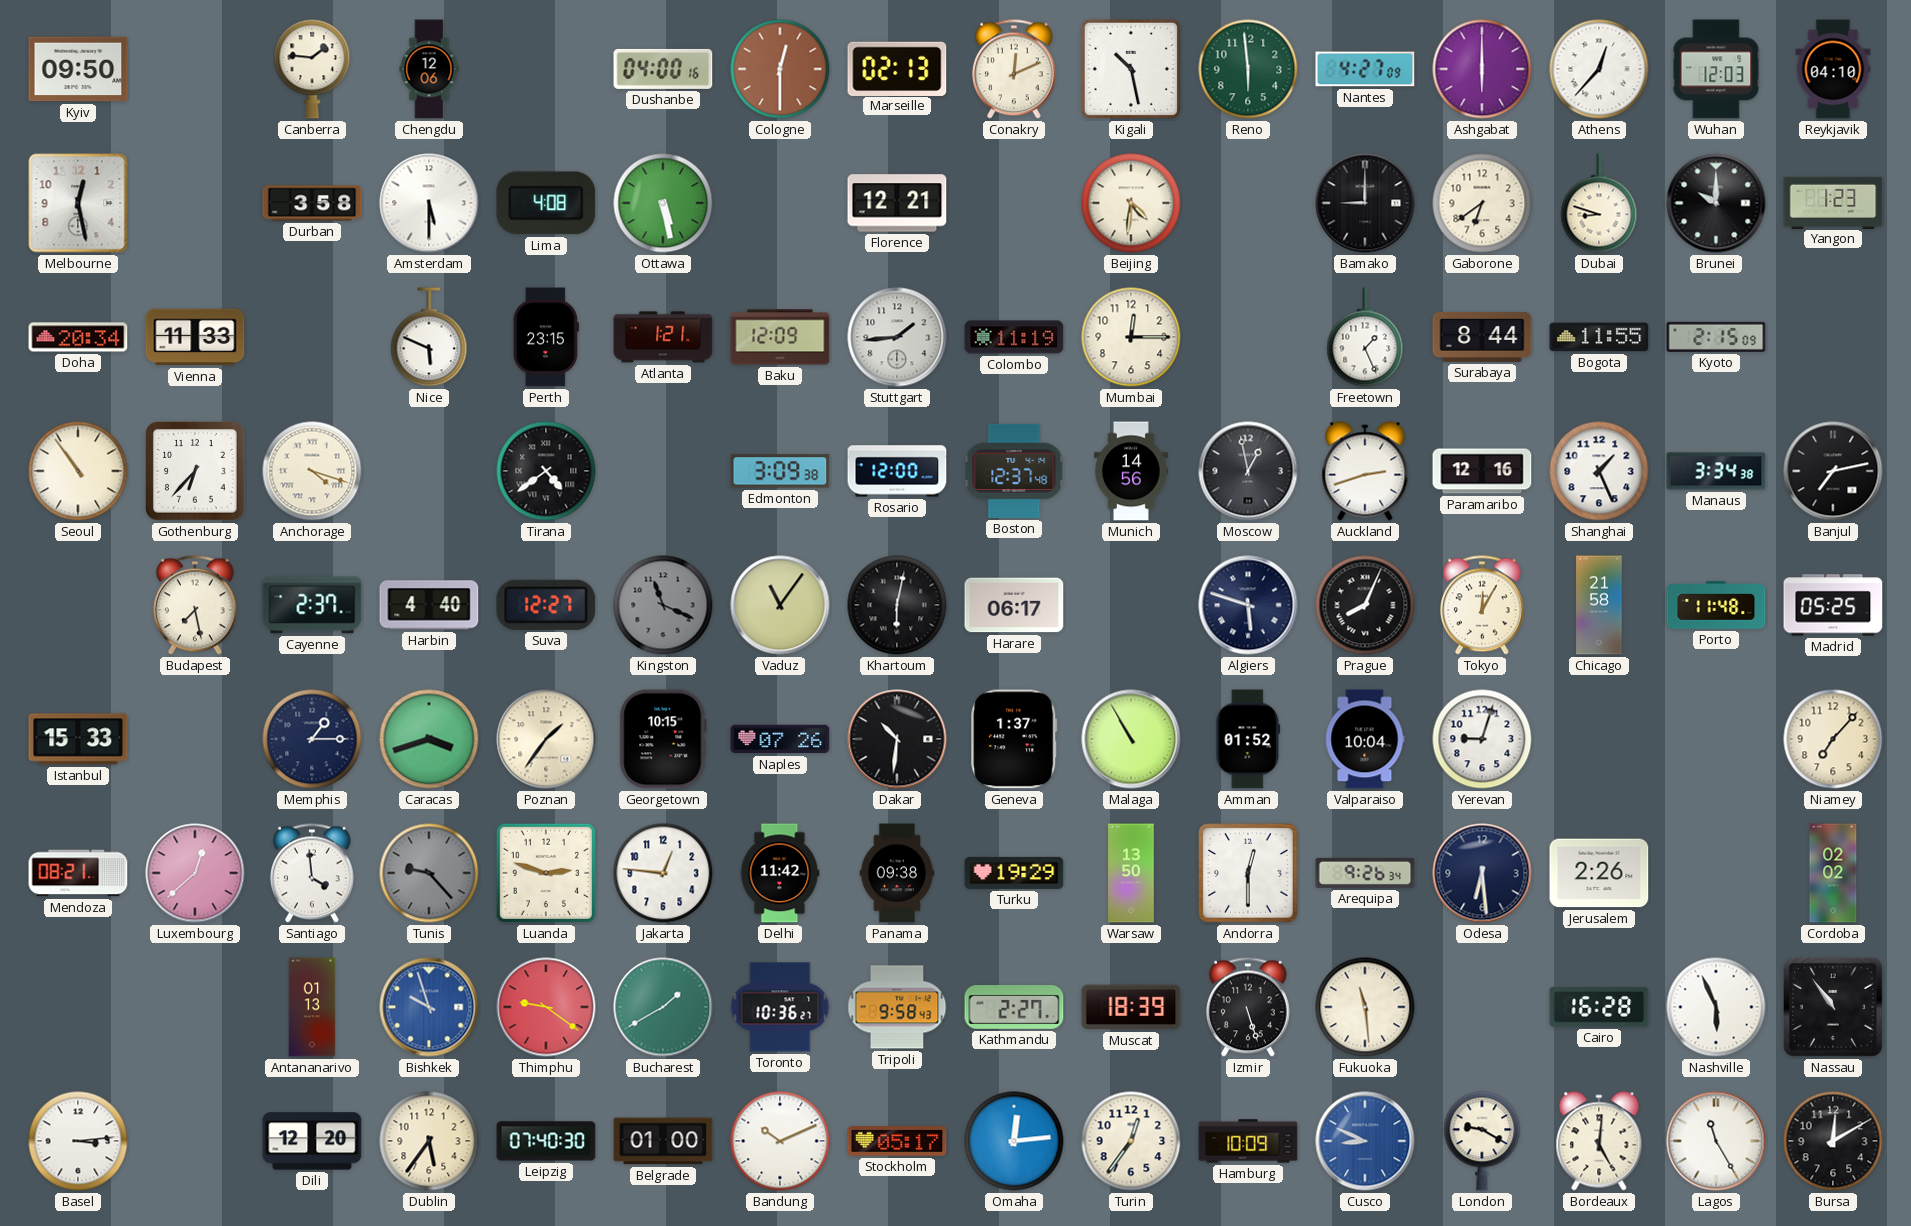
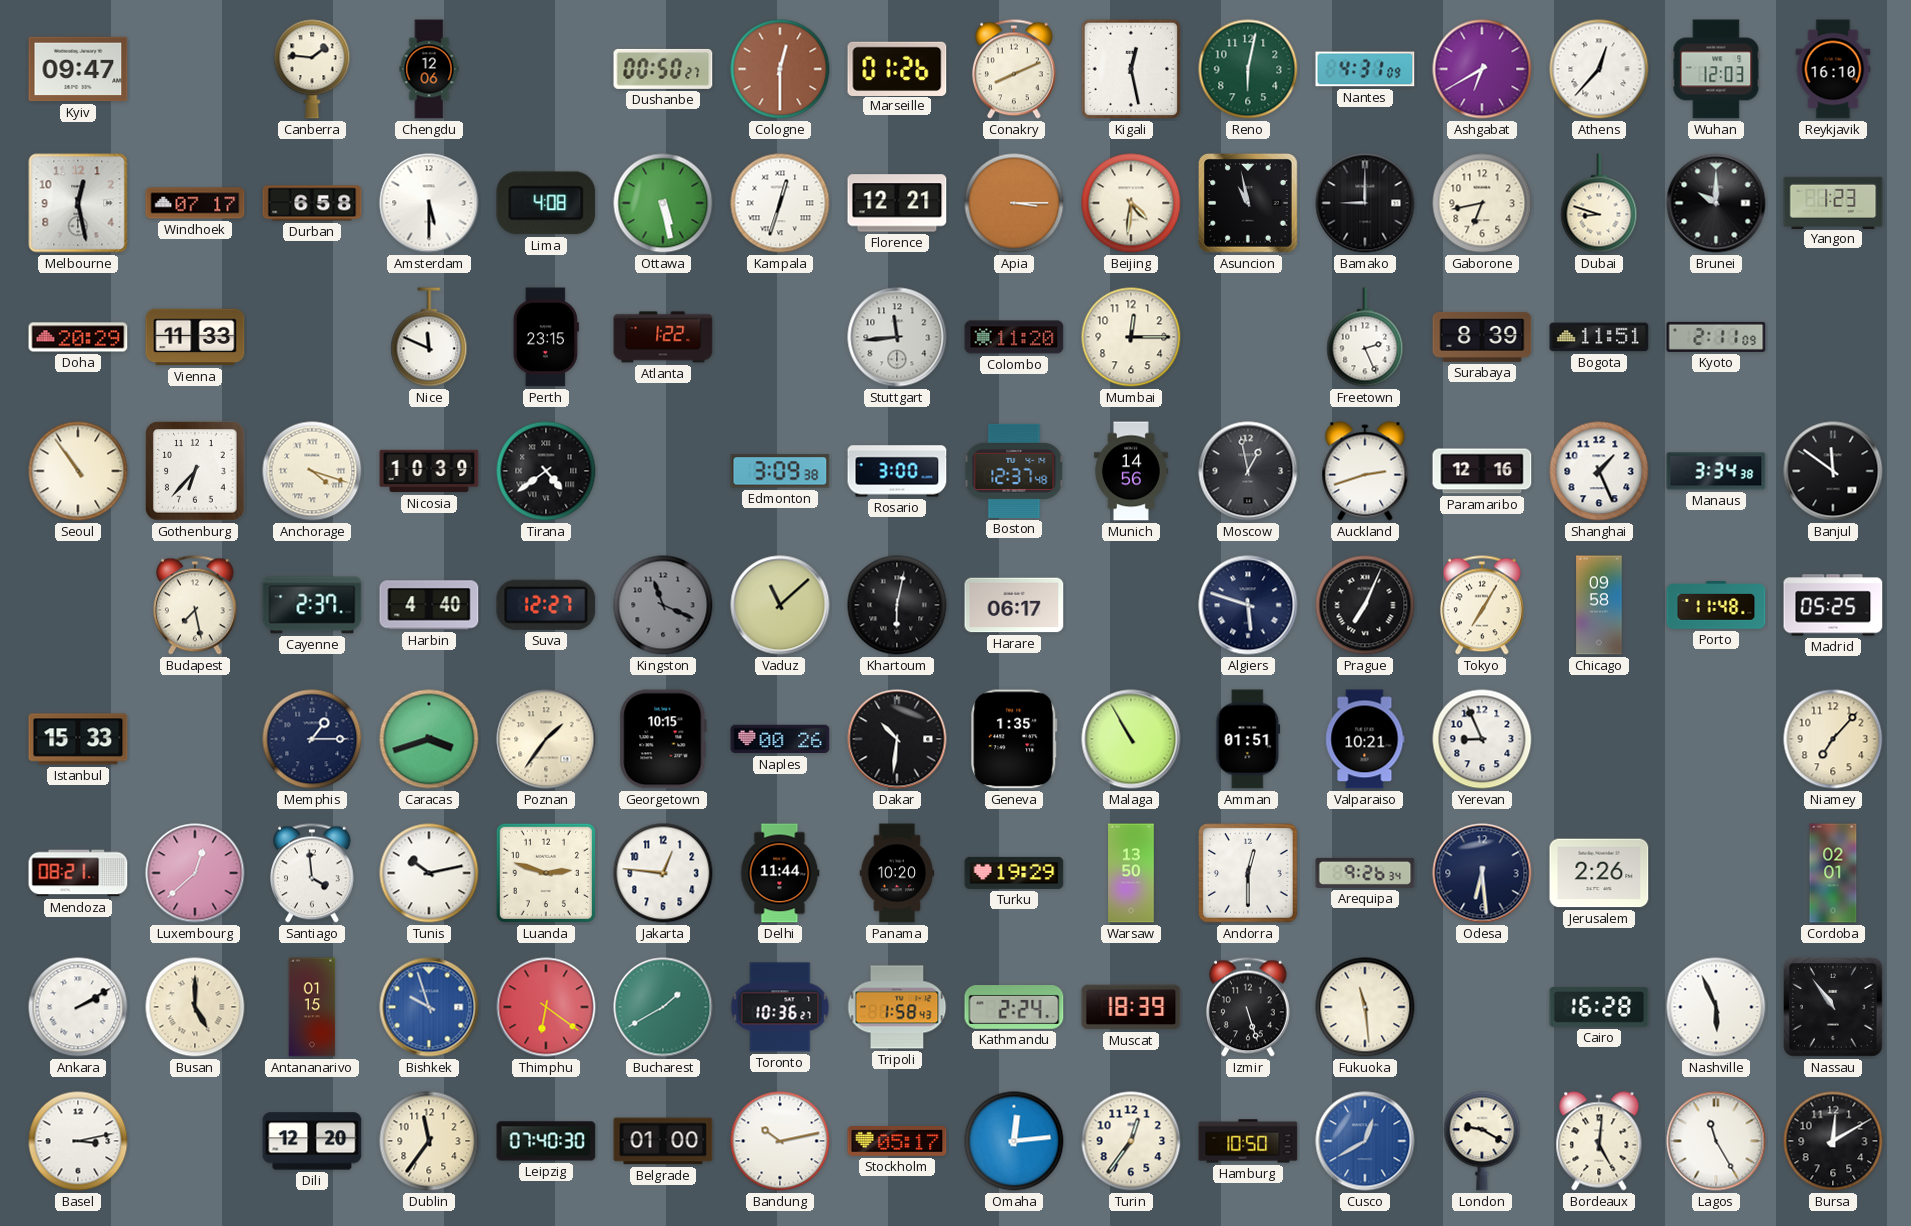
Kyiv: 09:50 -> 09:47
Dushanbe: 04:00 -> 00:50
Marseille: 02:13 -> 01:26
Conakry: 12:11 -> 8:11
Kigali: 10:28 -> 12:28
Reno: 5:59 -> 6:02
Nantes: 4:27 -> 4:31
Ashgabat: 6:00 -> 6:40
Reykjavik: 04:10 -> 16:10
Windhoek: none -> 07:17
Durban: 3:58 -> 6:58
Kampala: none -> 12:33
Apia: none -> 3:15
Asuncion: none -> 10:58
Gaborone: 6:39 -> 6:43
Doha: 20:34 -> 20:29
Nice: 5:49 -> 11:49
Atlanta: 1:21 -> 1:22
Baku: 12:09 -> none
Stuttgart: 1:44 -> 11:44
Colombo: 11:19 -> 11:20
Freetown: 1:26 -> 2:26
Surabaya: 8:44 -> 8:39
Bogota: 11:55 -> 11:51
Kyoto: 2:15 -> 2:11
Nicosia: none -> 10:39
Rosario: 12:00 -> 3:00
Banjul: 7:13 -> 11:51
Vaduz: 11:06 -> 11:08
Prague: 8:04 -> 7:04
Tokyo: 12:05 -> 7:05
Chicago: 21:58 -> 09:58
Naples: 07:26 -> 00:26
Geneva: 1:37 -> 1:35
Amman: 01:52 -> 01:51
Valparaiso: 10:04 -> 10:21
Yerevan: 9:03 -> 8:56
Tunis: 9:23 -> 10:13
Tunis dial: grey -> white
Delhi: 11:42 -> 11:44
Panama: 09:38 -> 10:20
Cordoba: 02:02 -> 02:01
Ankara: none -> 2:10
Busan: none -> 5:00
Antananarivo: 01:13 -> 01:15
Thimphu: 9:21 -> 6:21
Tripoli: 9:58 -> 1:58
Kathmandu: 2:27 -> 2:24
Basel: 3:14 -> 3:13
Dublin: 5:36 -> 11:36
Bandung: 10:11 -> 10:13
Hamburg: 10:09 -> 10:50
Cusco: 8:49 -> 12:40
